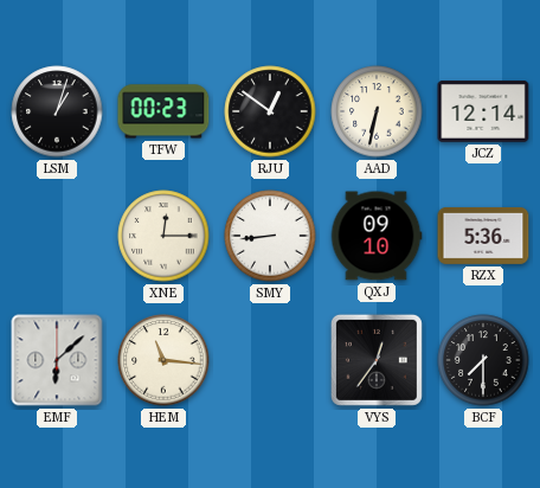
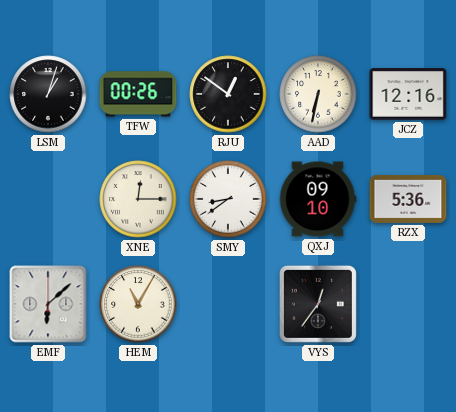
TFW: 00:23 -> 00:26
JCZ: 12:14 -> 12:16
SMY: 8:44 -> 8:39
HEM: 11:16 -> 11:05
BCF: 7:30 -> none
